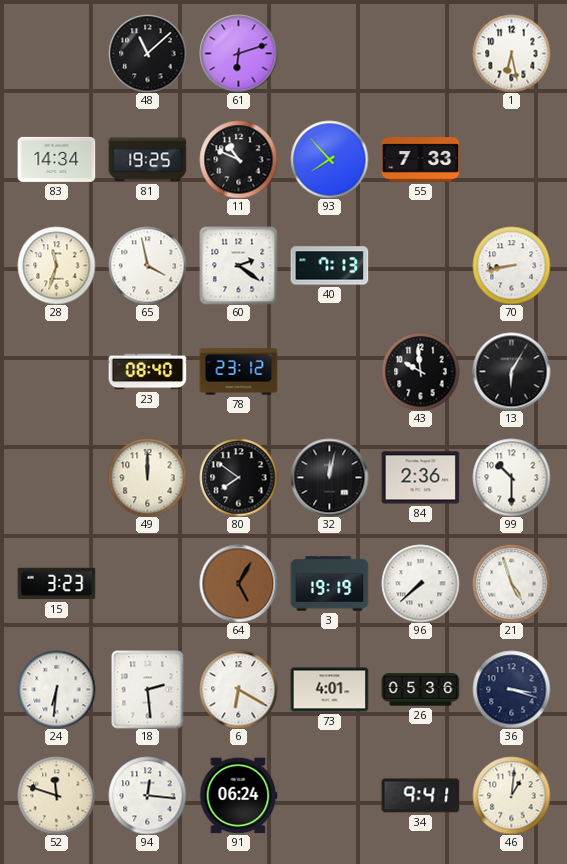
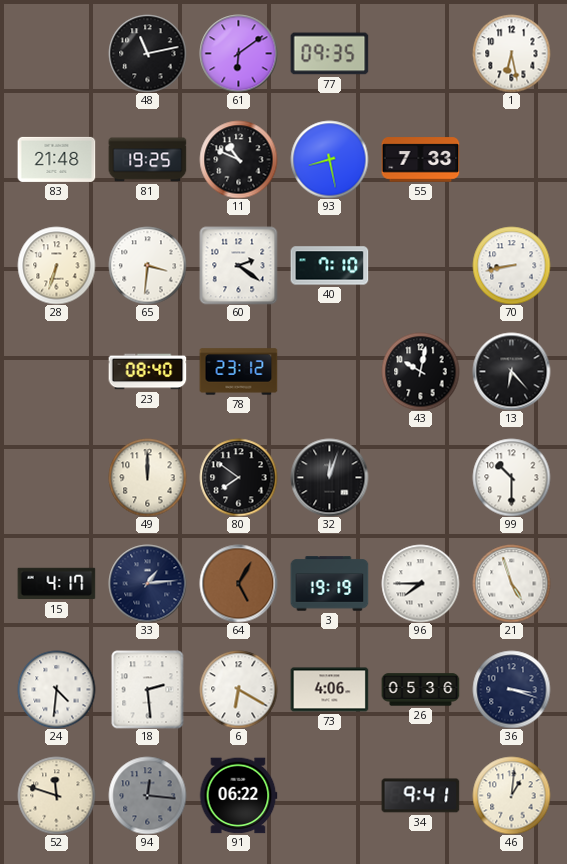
48: 11:08 -> 11:13
61: 6:12 -> 6:09
77: none -> 09:35
83: 14:34 -> 21:48
93: 7:53 -> 8:28
28: 11:33 -> 6:33
65: 3:58 -> 3:31
40: 7:13 -> 7:10
43: 9:59 -> 10:02
13: 6:05 -> 6:23
32: 12:02 -> 12:03
84: 2:36 -> none
15: 3:23 -> 4:17
33: none -> 1:14
96: 7:38 -> 7:45
24: 6:31 -> 4:31
73: 4:01 -> 4:06
94 dial: white -> grey
91: 06:24 -> 06:22
